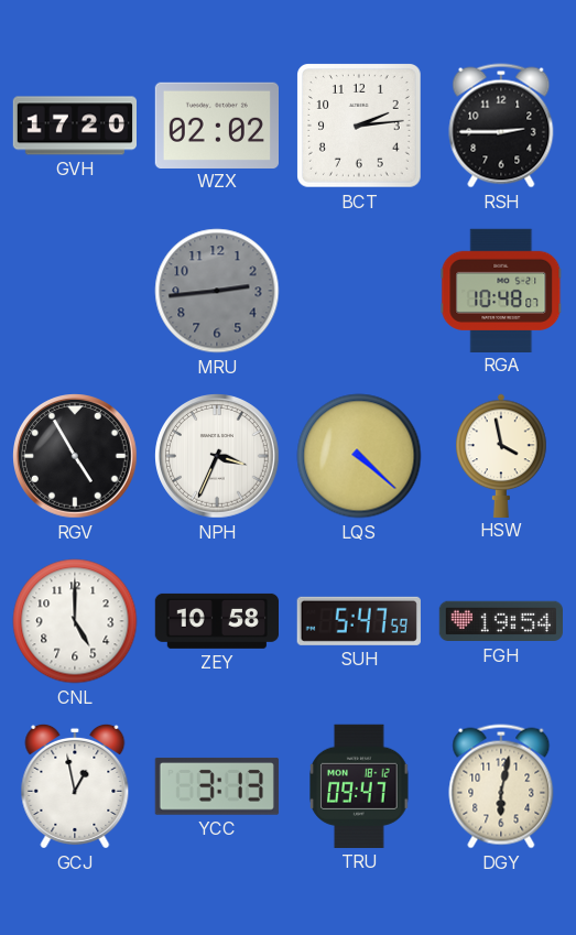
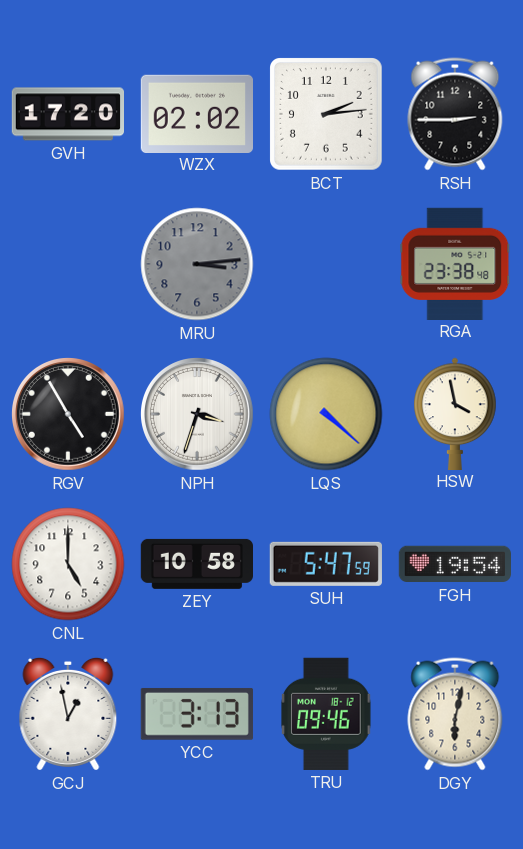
MRU: 2:44 -> 3:14
RGA: 10:48 -> 23:38
NPH: 3:34 -> 3:33
TRU: 09:47 -> 09:46
